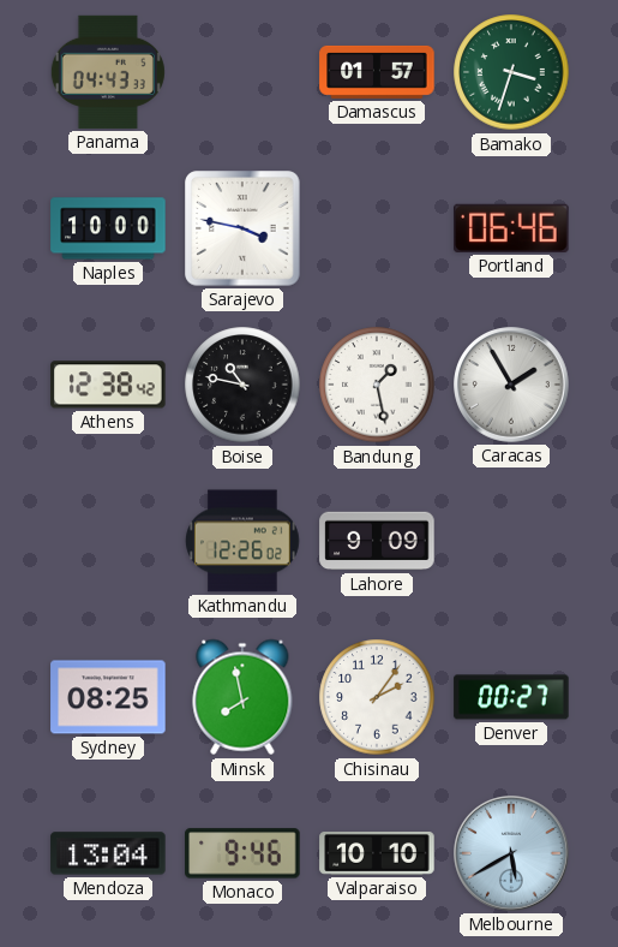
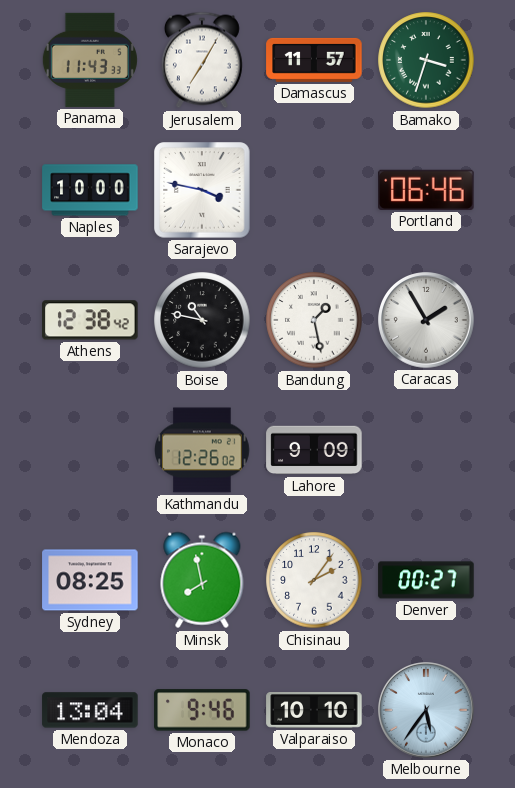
Panama: 04:43 -> 11:43
Jerusalem: none -> 7:05
Damascus: 01:57 -> 11:57
Melbourne: 5:40 -> 5:36
